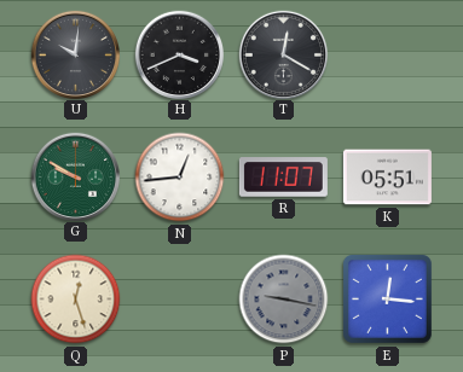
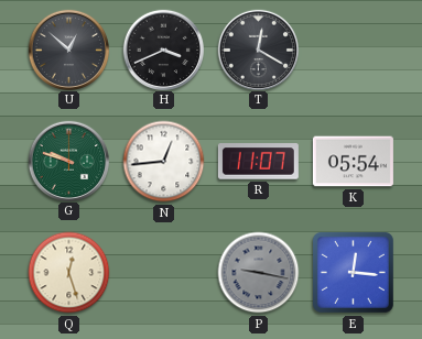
U: 10:01 -> 12:52
G: 9:50 -> 9:48
K: 05:51 -> 05:54
